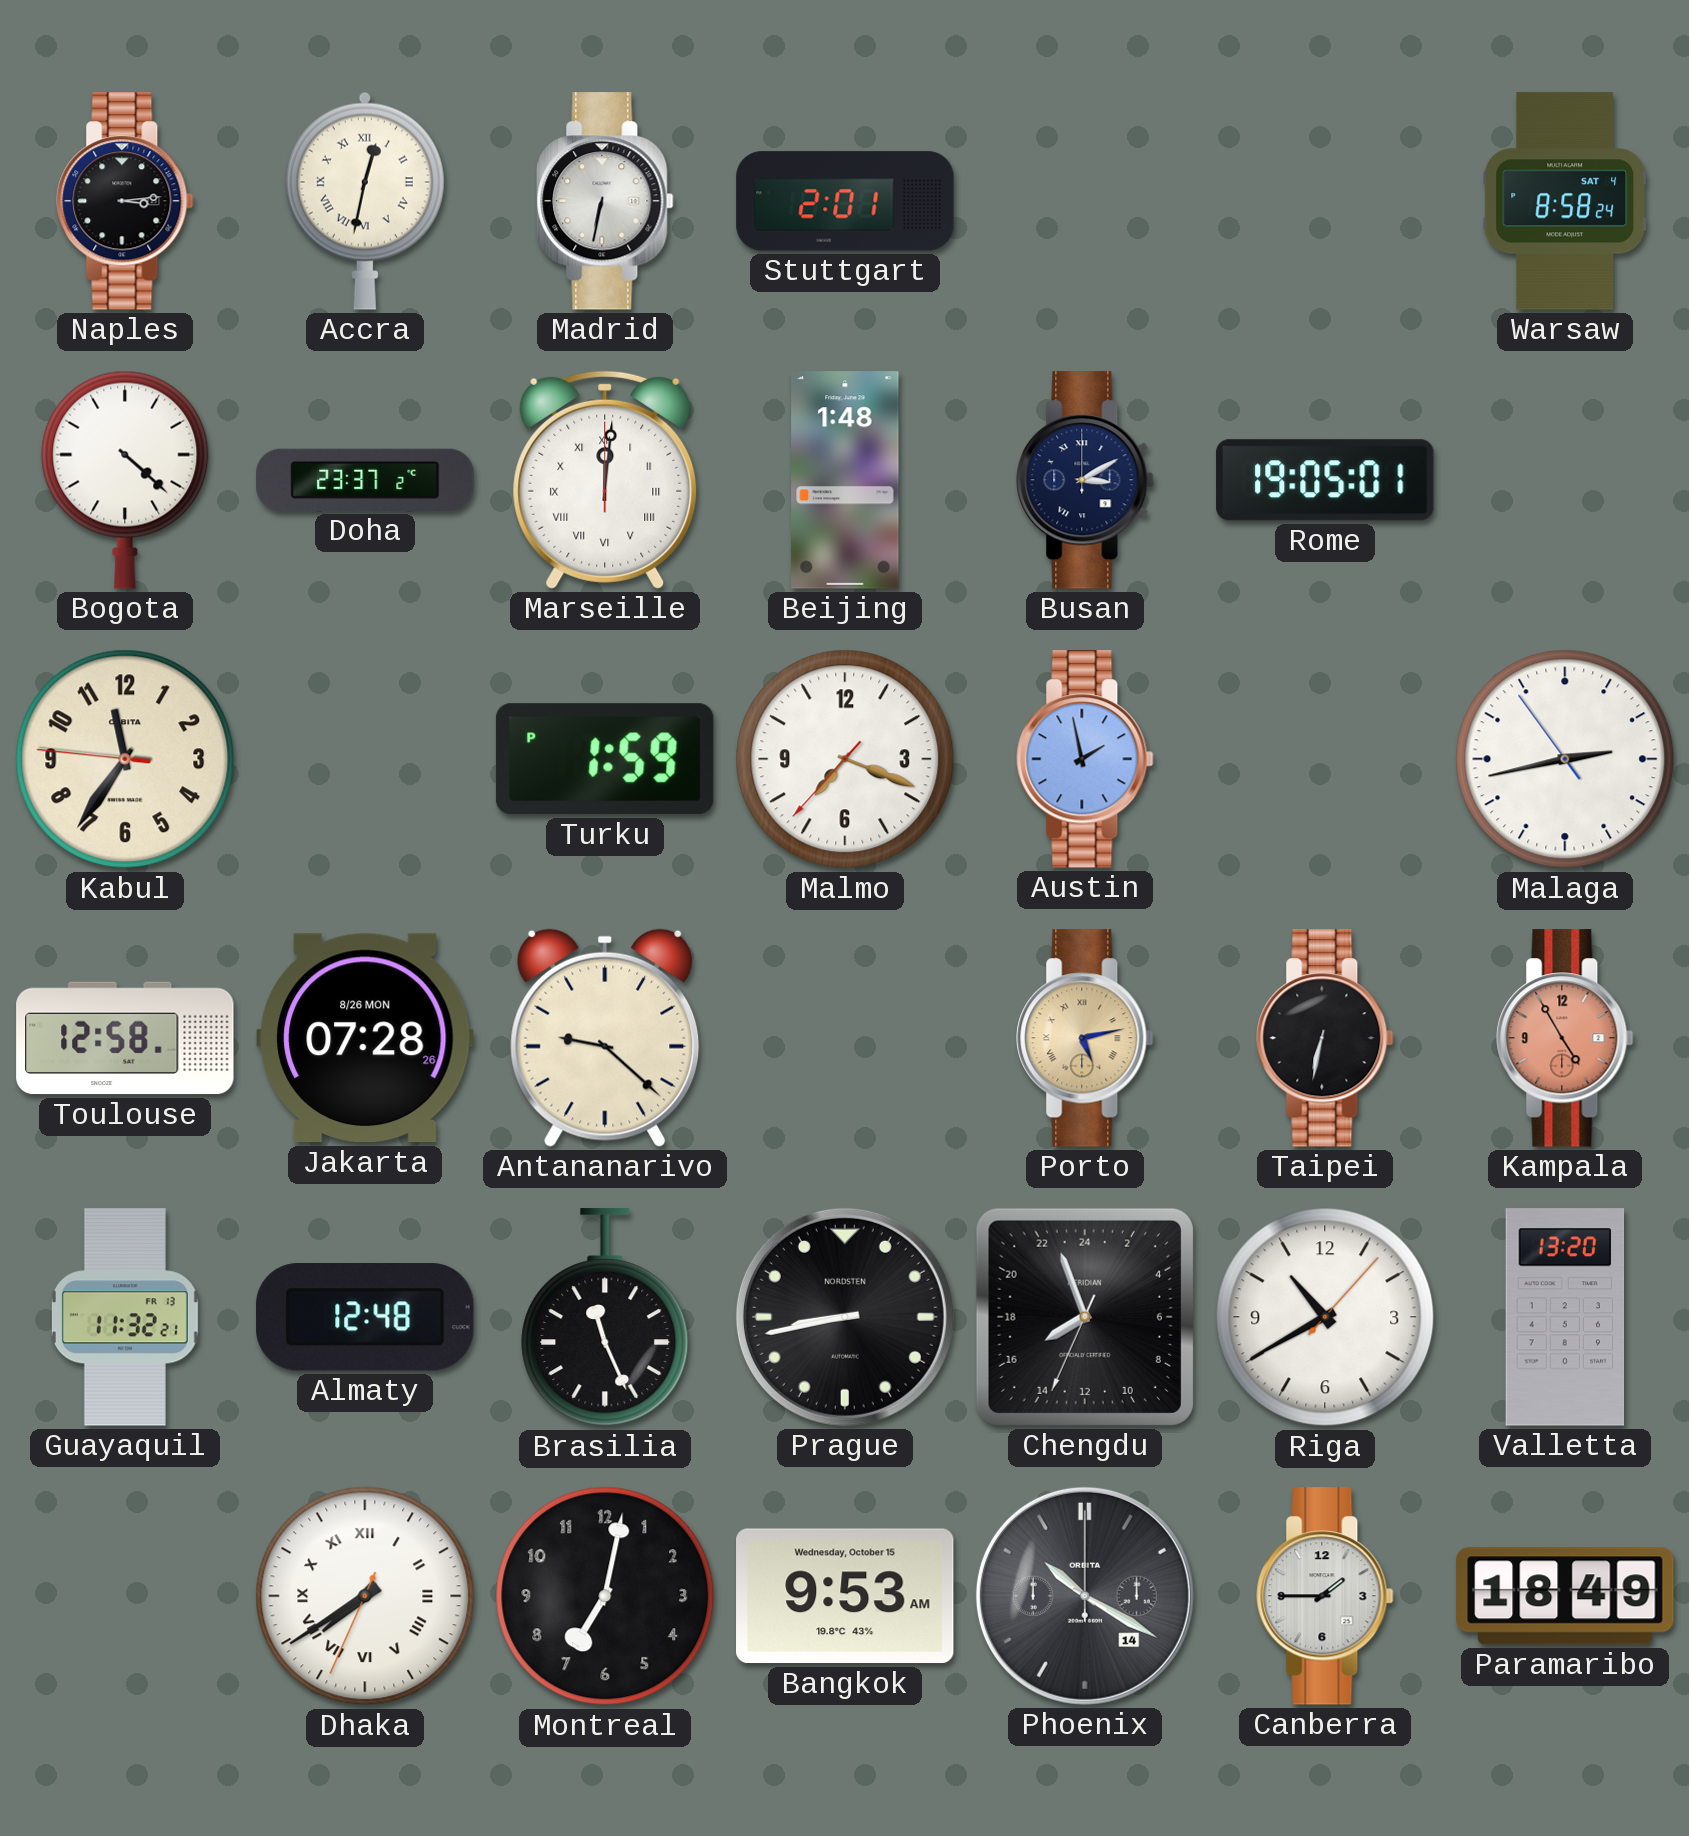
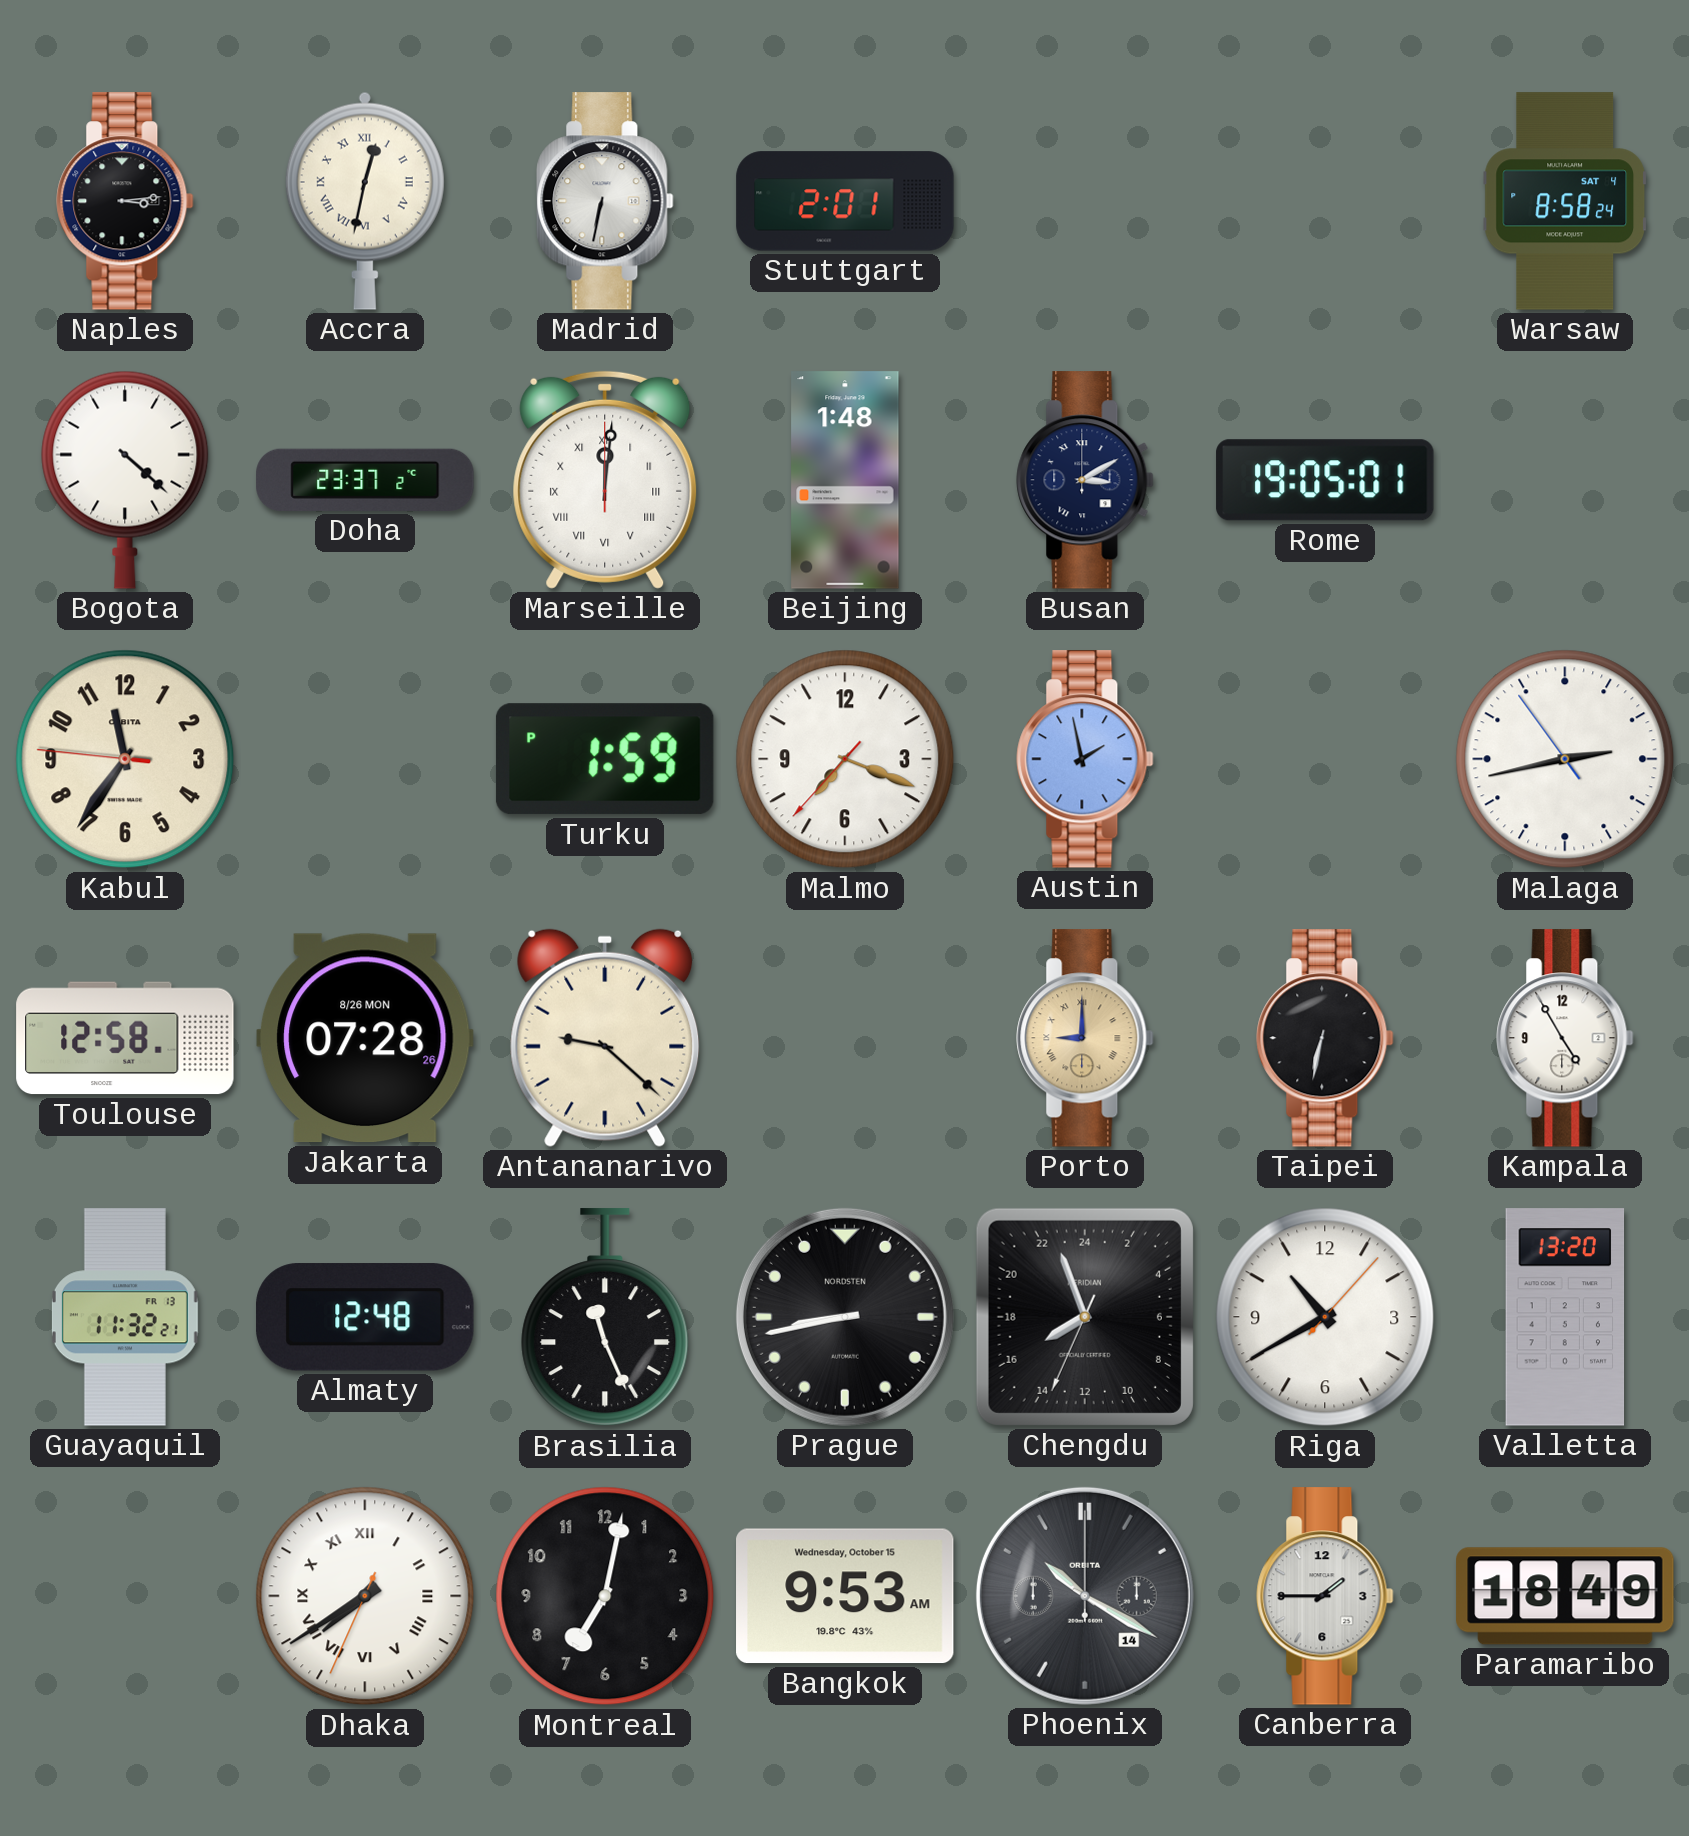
Porto: 5:13 -> 9:00
Kampala dial: salmon -> white
